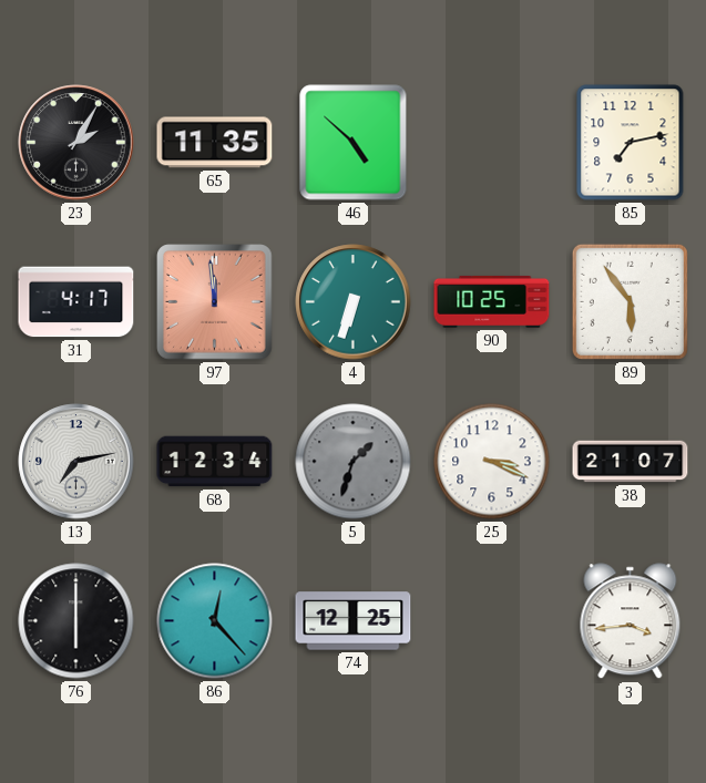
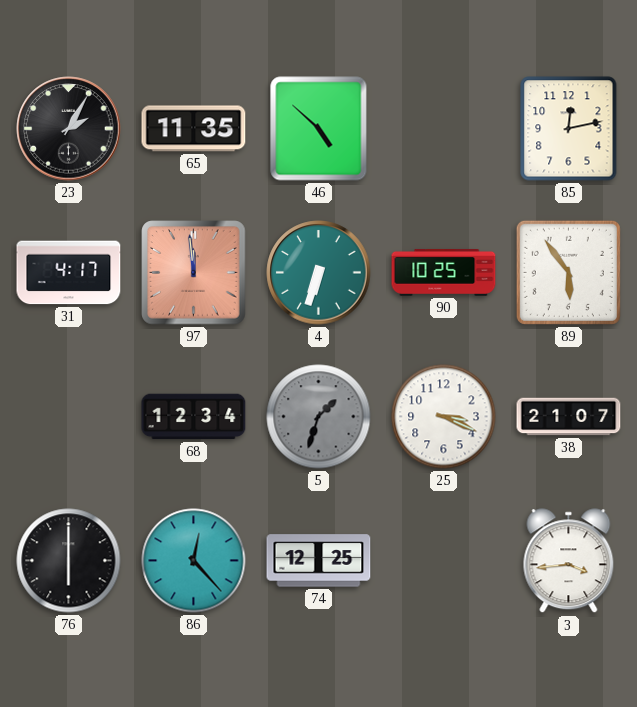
85: 7:13 -> 12:13
13: 7:13 -> none
